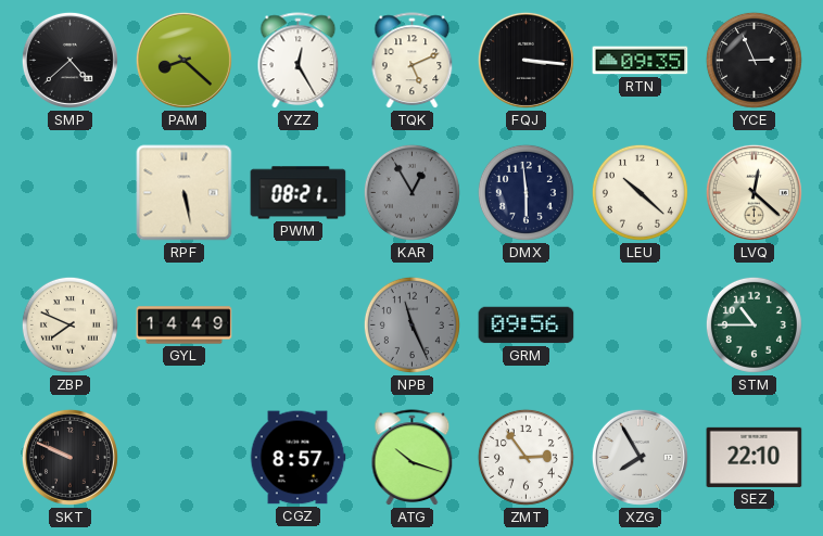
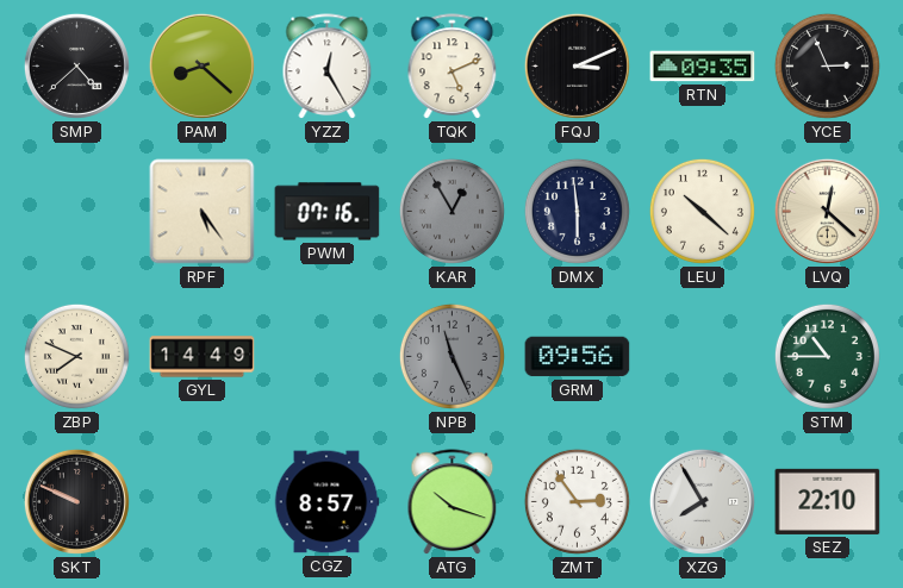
FQJ: 3:16 -> 3:11
RPF: 5:28 -> 5:24
PWM: 08:21 -> 07:16
